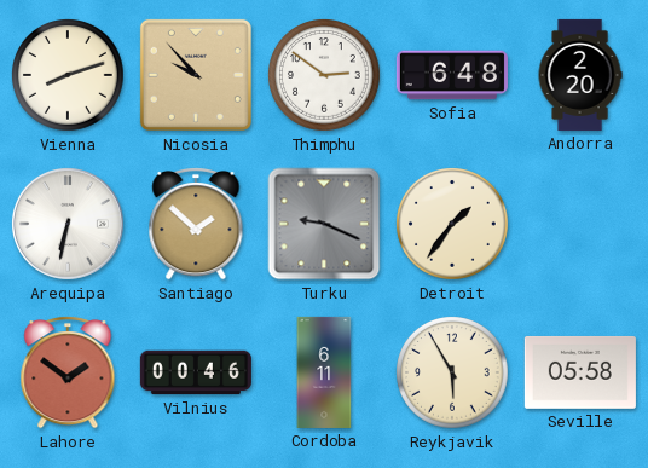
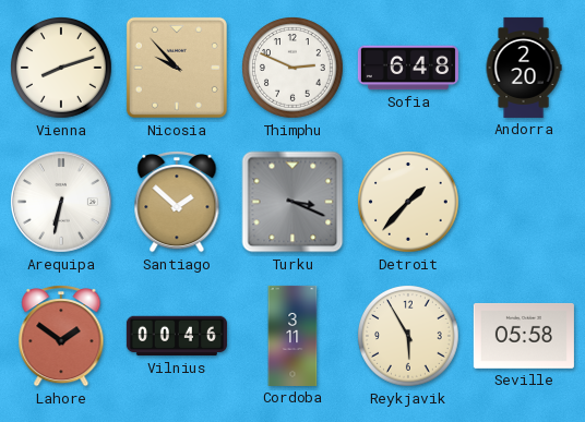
Thimphu: 2:51 -> 2:49
Turku: 9:19 -> 3:19
Detroit: 1:36 -> 1:37
Cordoba: 6:11 -> 3:11
